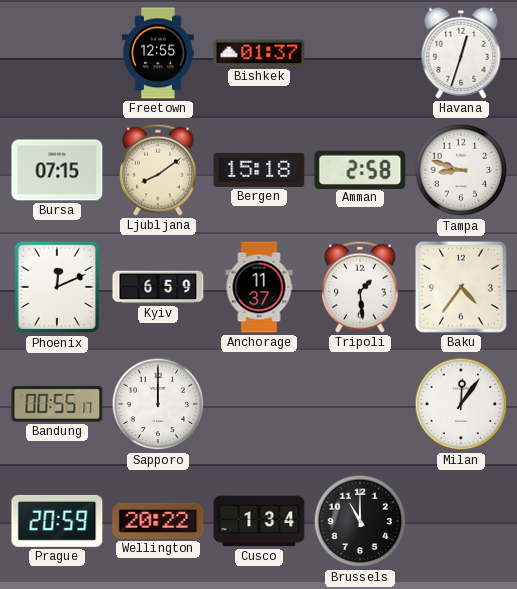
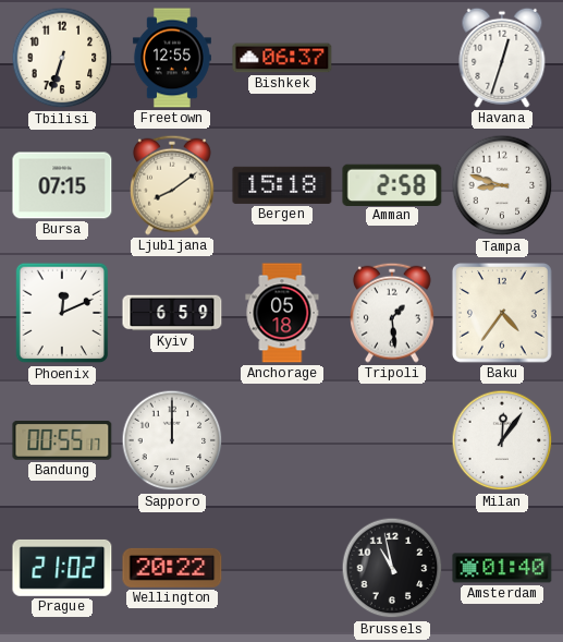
Tbilisi: none -> 6:33
Bishkek: 01:37 -> 06:37
Anchorage: 11:37 -> 05:18
Prague: 20:59 -> 21:02
Cusco: 1:34 -> none
Brussels: 11:00 -> 10:58
Amsterdam: none -> 01:40
